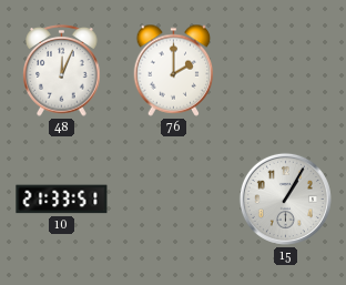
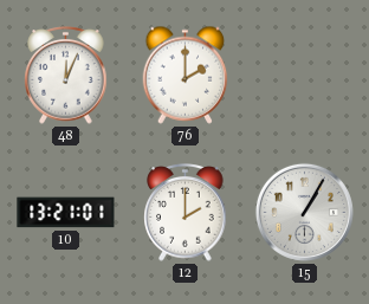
10: 21:33 -> 13:21
12: none -> 2:00
